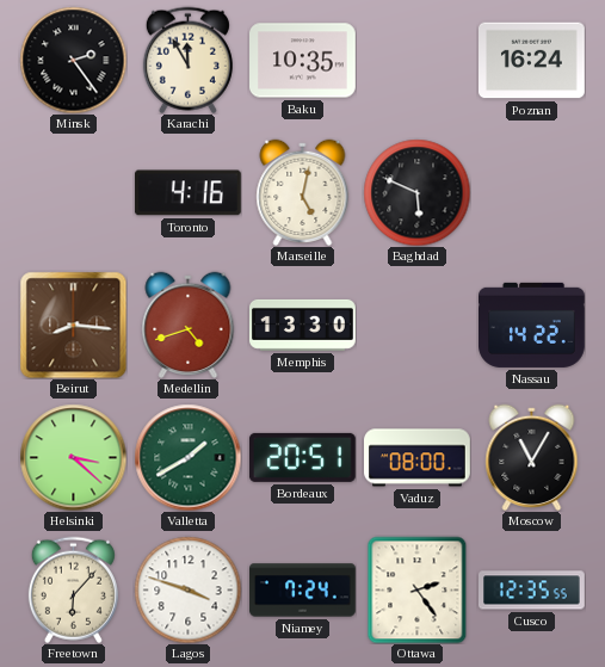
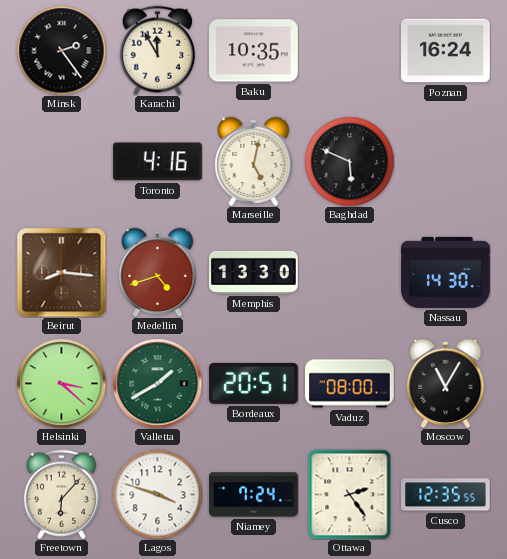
Nassau: 14:22 -> 14:30
